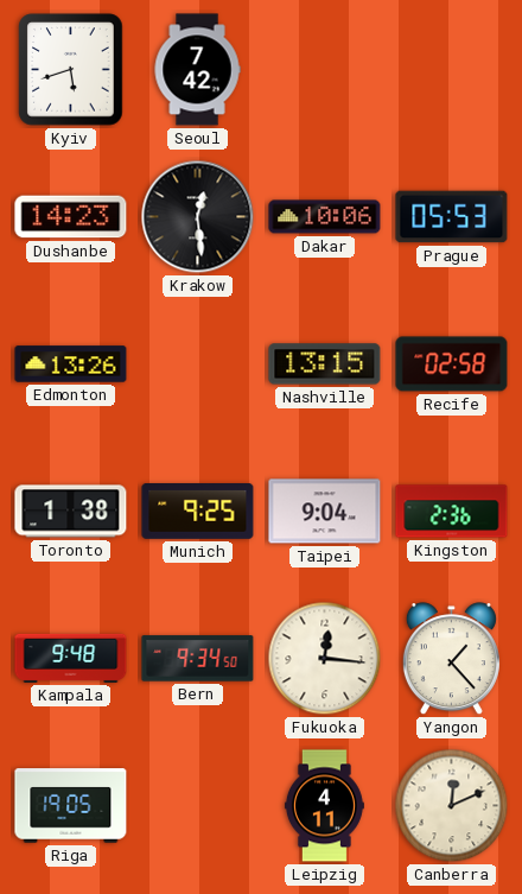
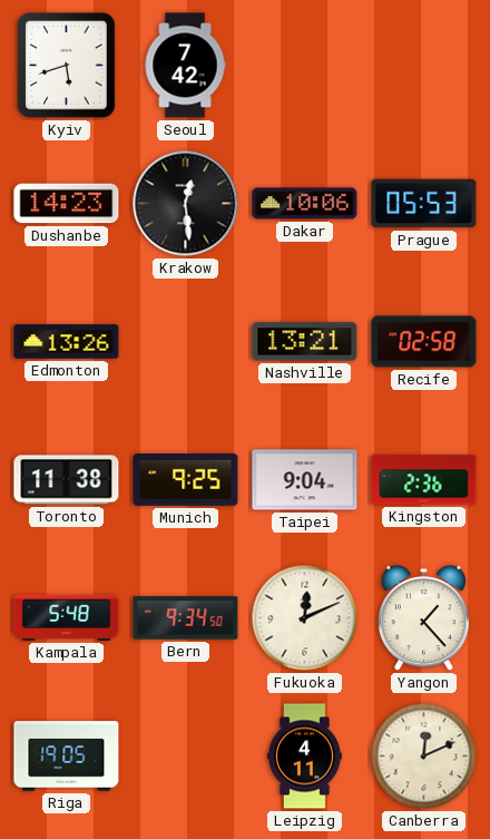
Nashville: 13:15 -> 13:21
Toronto: 1:38 -> 11:38
Kampala: 9:48 -> 5:48
Fukuoka: 12:16 -> 12:11
